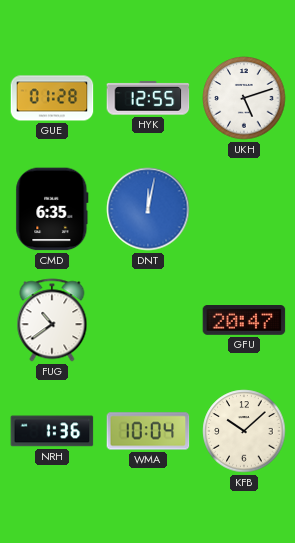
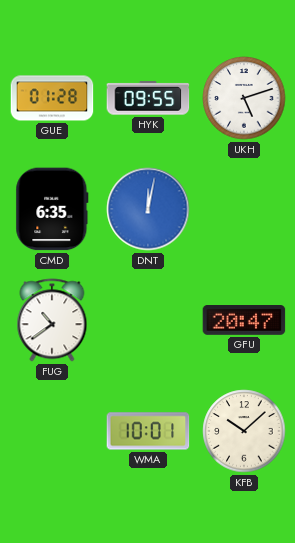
HYK: 12:55 -> 09:55
NRH: 1:36 -> none
WMA: 10:04 -> 10:01
